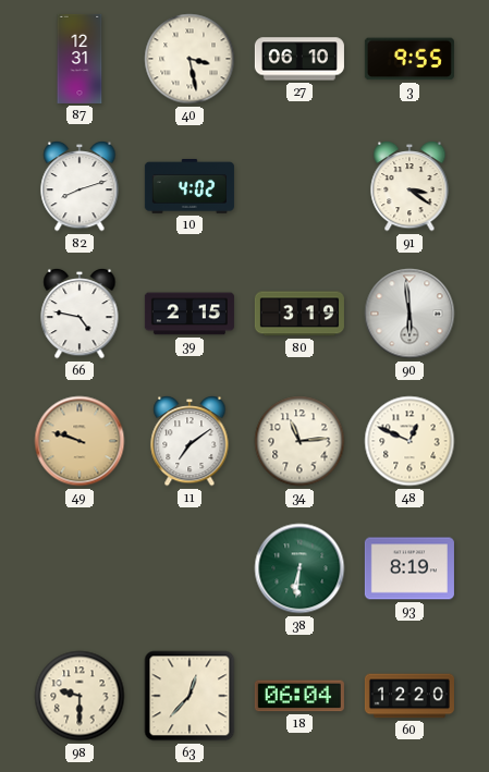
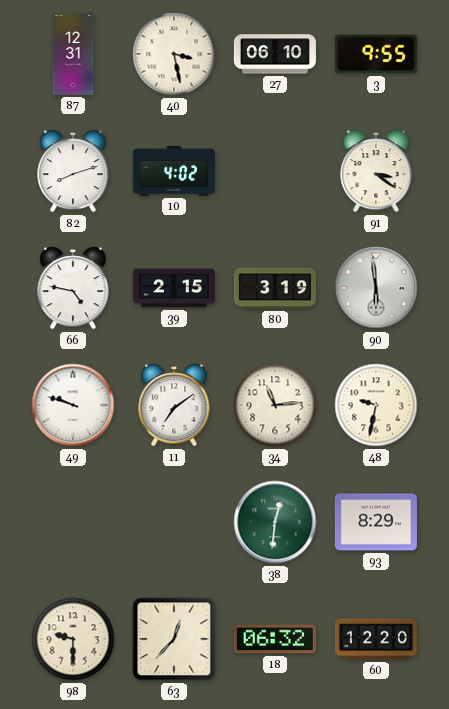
49 dial: champagne -> white
48: 12:49 -> 9:32
38: 6:31 -> 12:31
93: 8:19 -> 8:29
18: 06:04 -> 06:32
